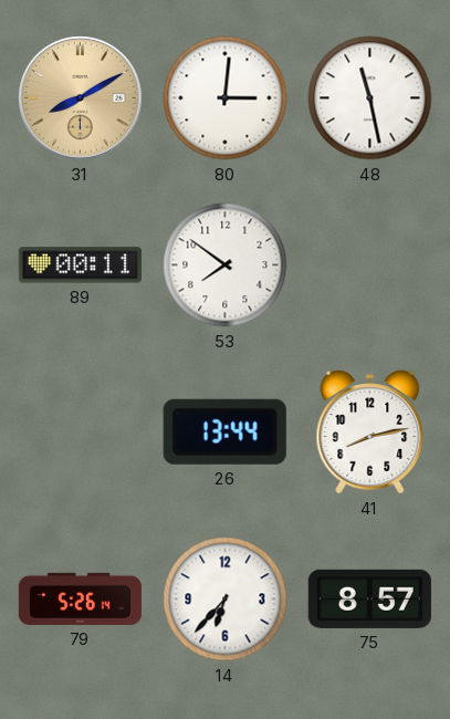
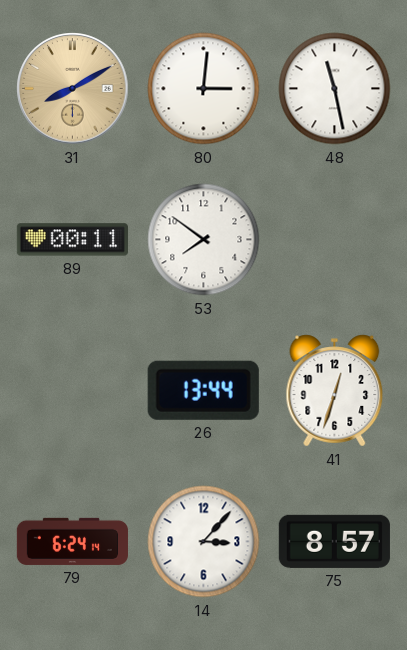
41: 8:13 -> 12:33
79: 5:26 -> 6:24
14: 6:37 -> 3:07
